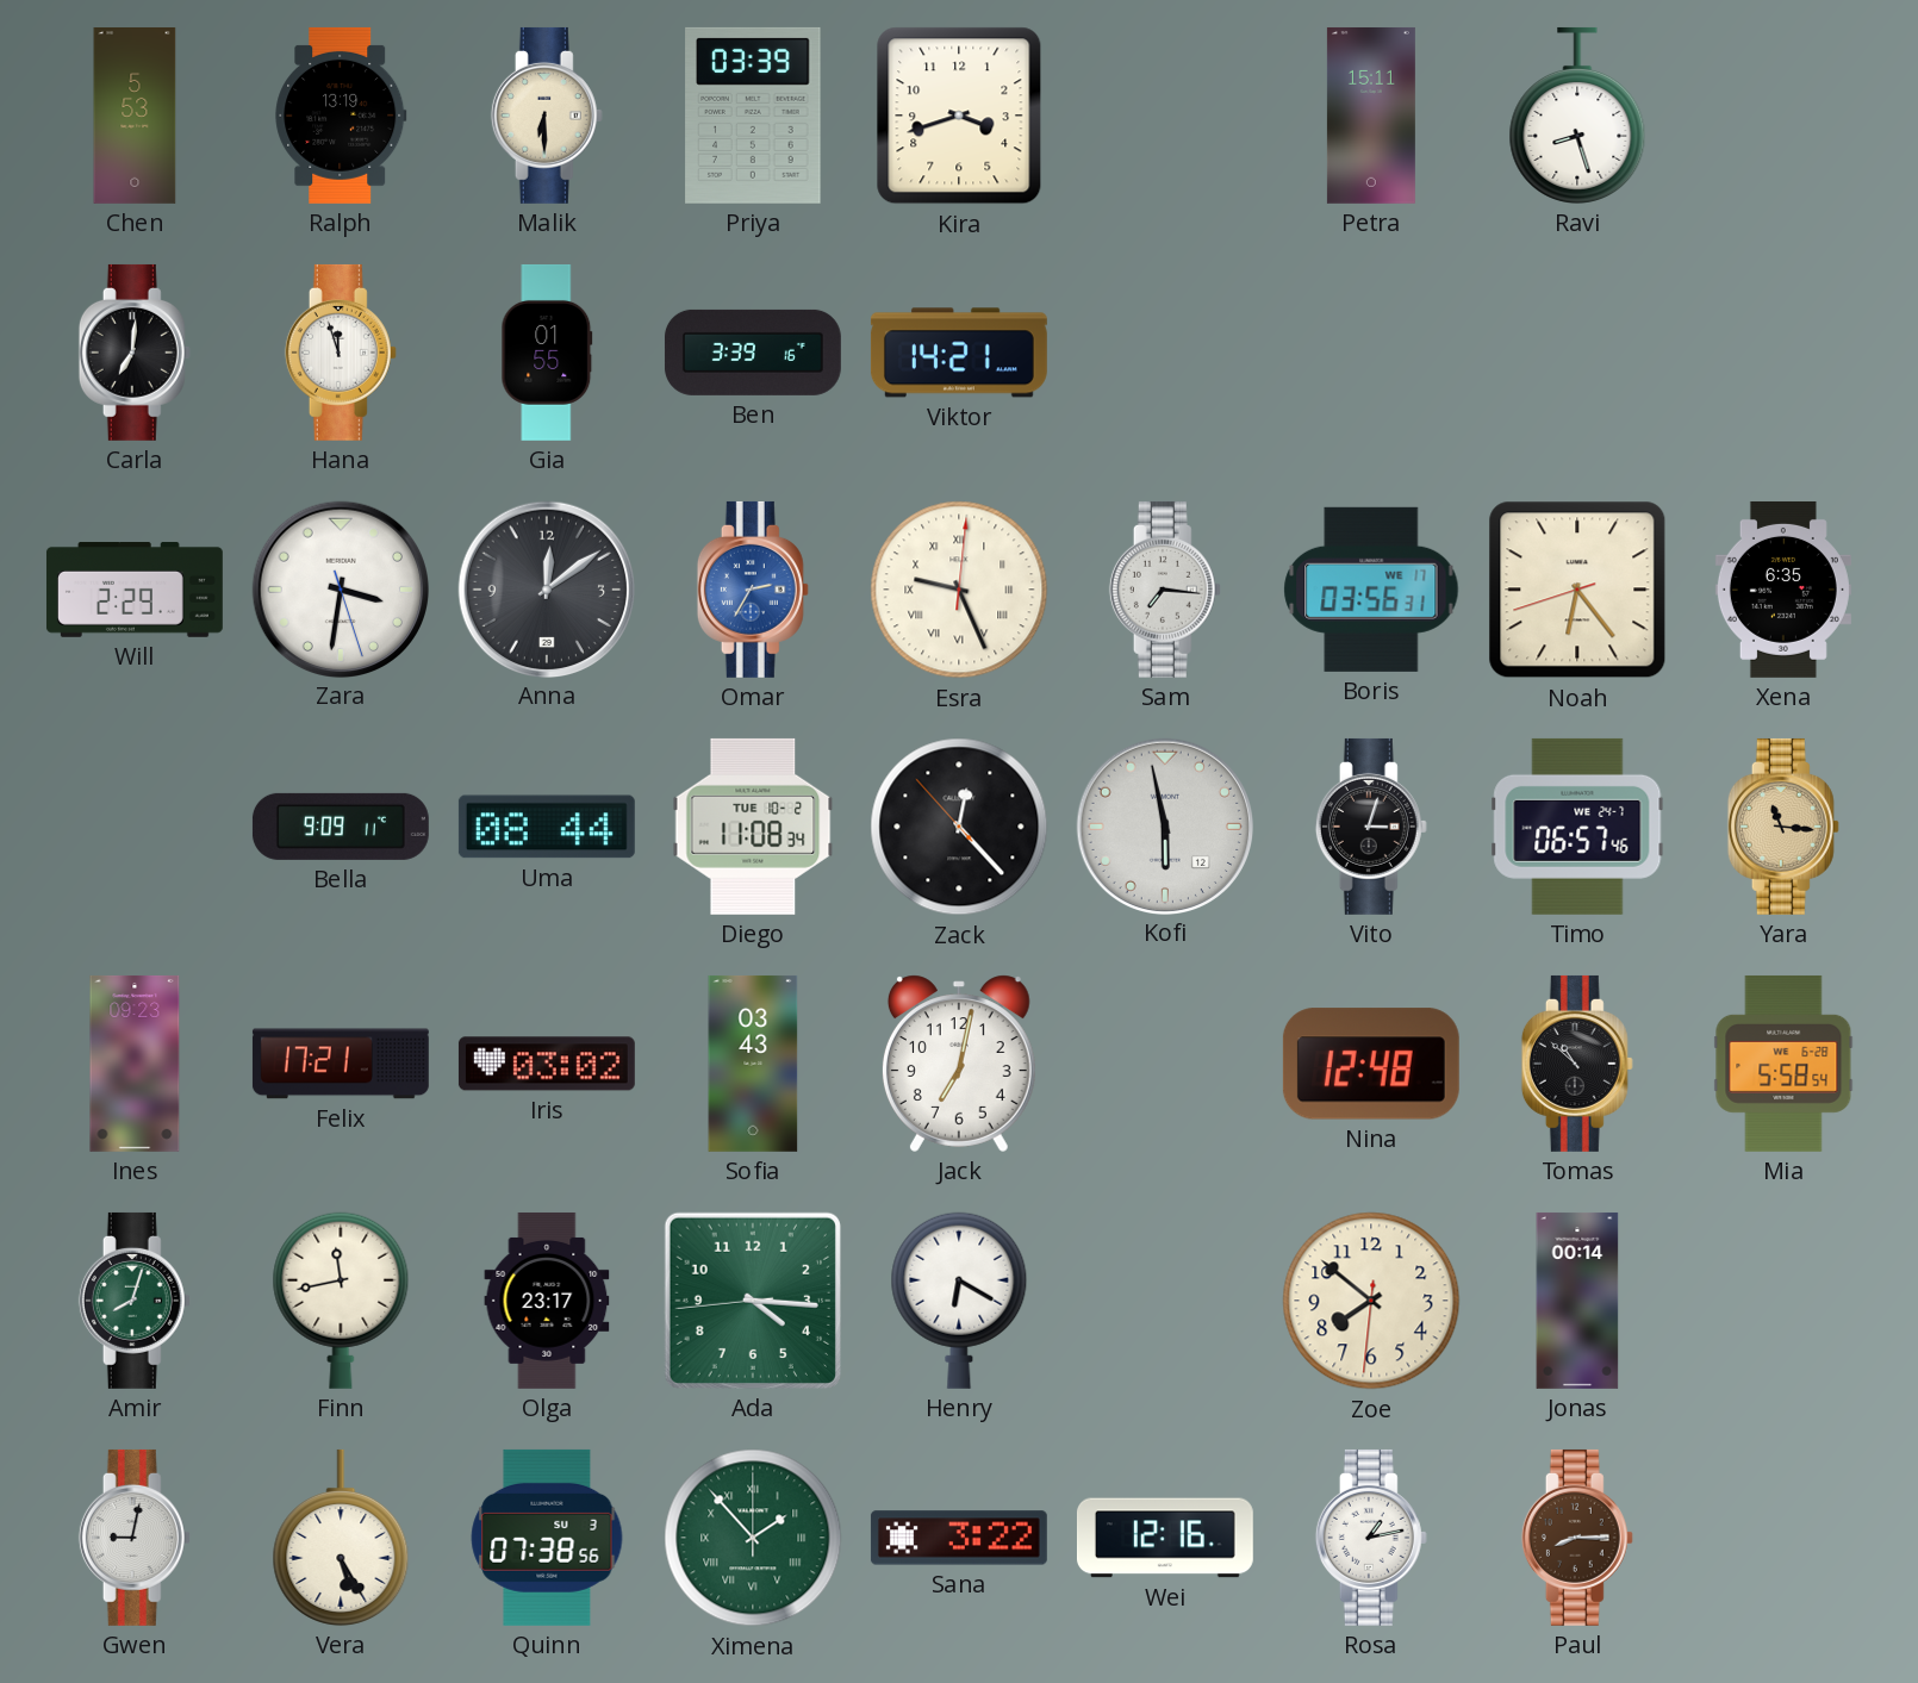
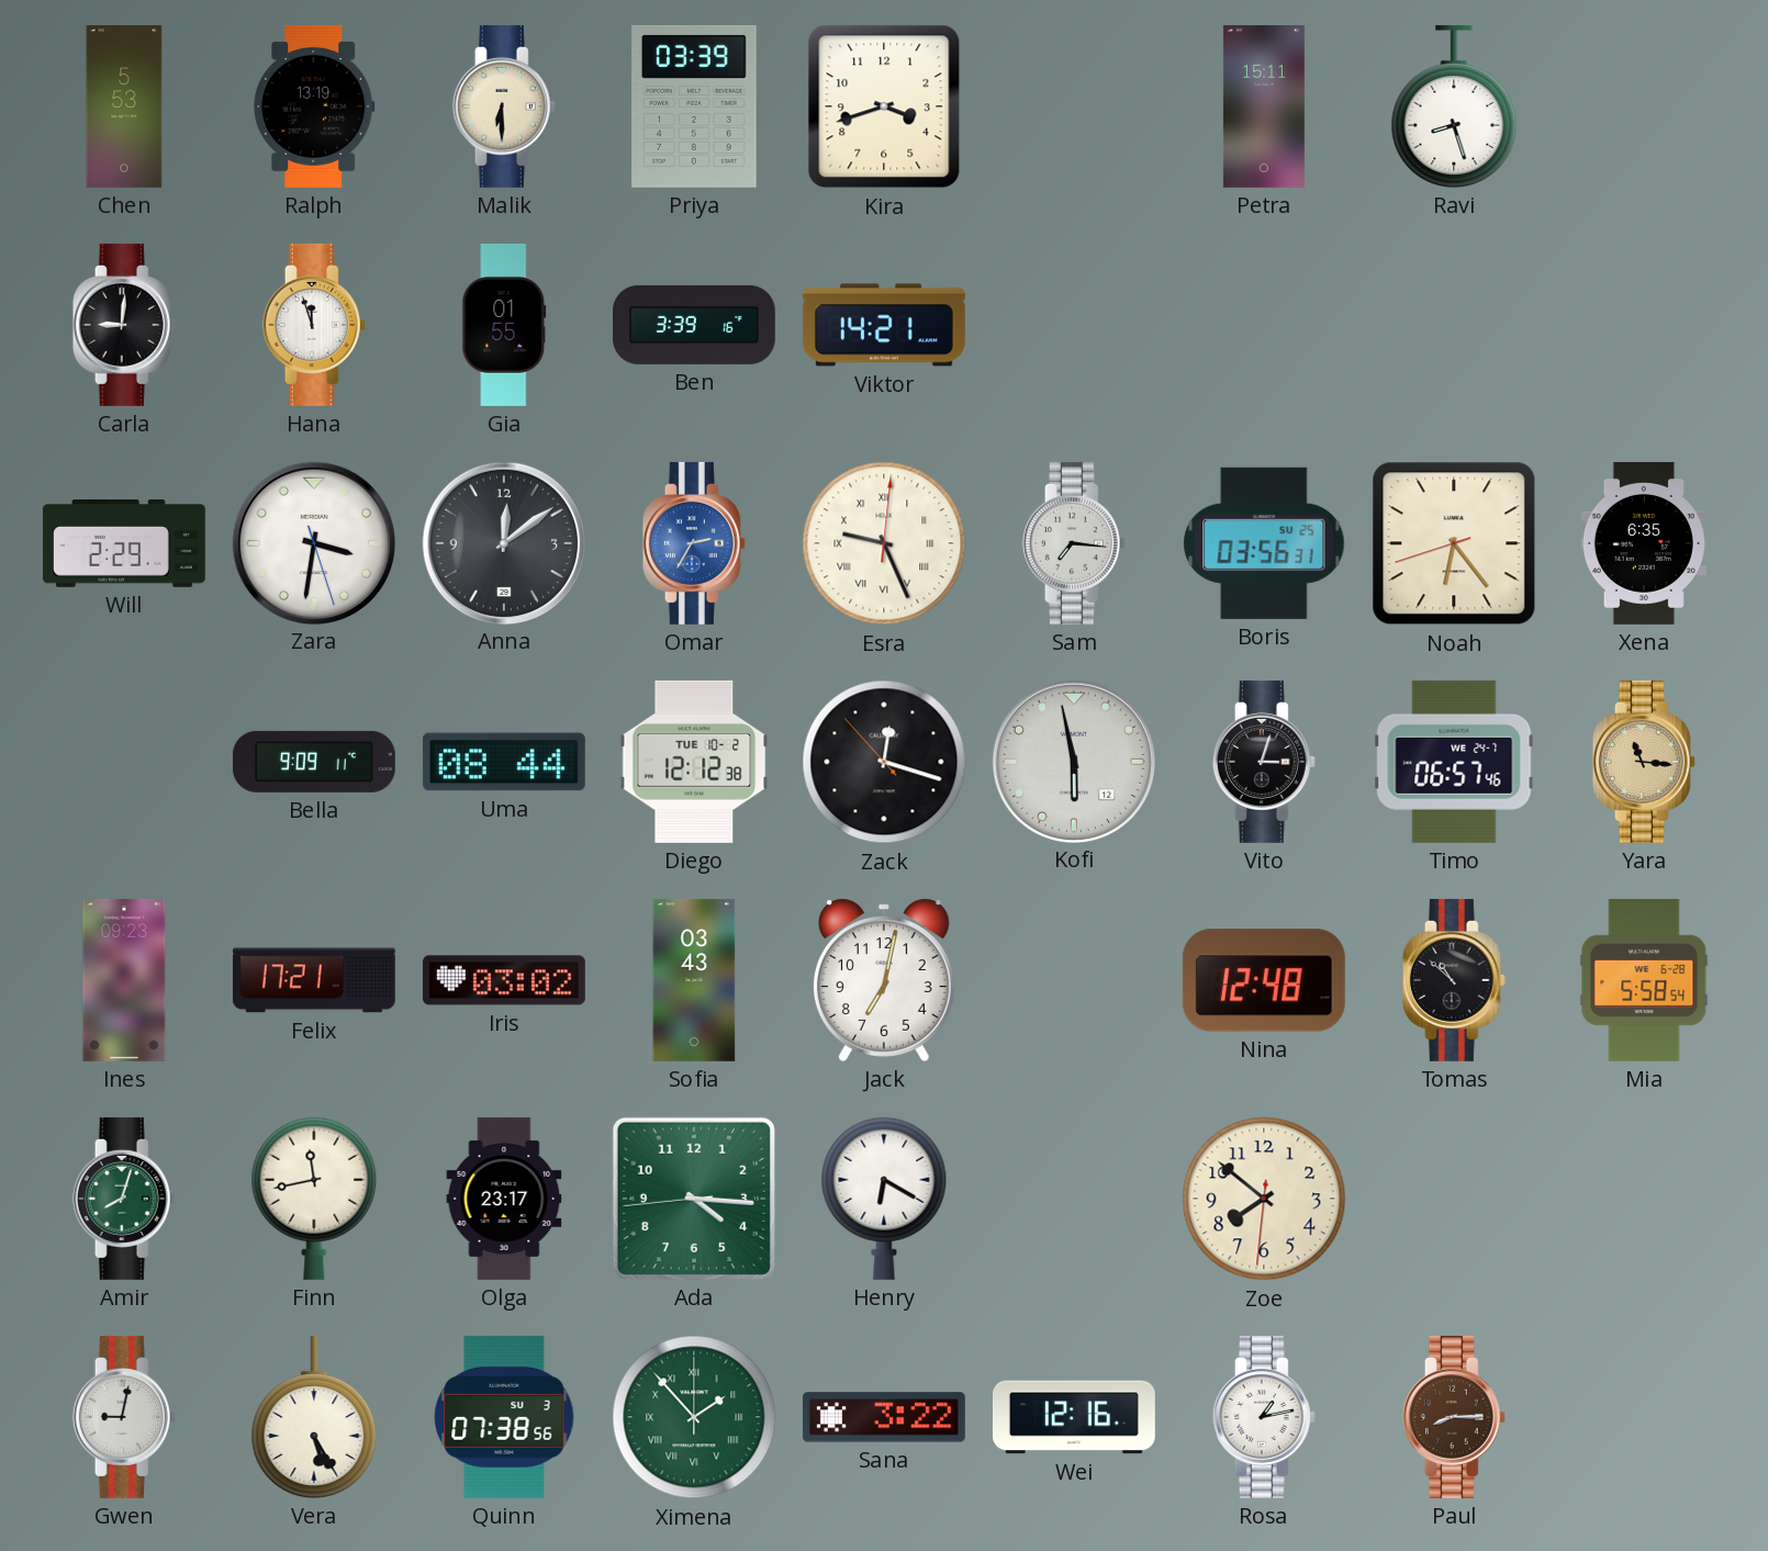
Carla: 7:01 -> 9:01
Boris date: WE 17 -> SU 25
Diego: 11:08 -> 12:12
Zack: 12:22 -> 12:17
Jonas: 00:14 -> none
